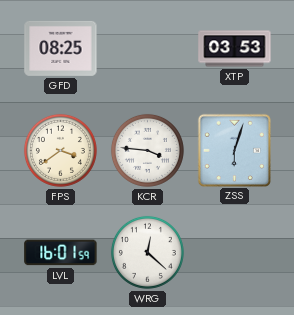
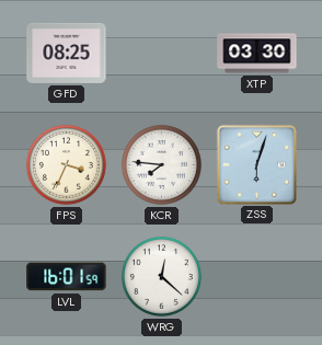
XTP: 03:53 -> 03:30
FPS: 3:39 -> 3:34
KCR: 3:46 -> 7:46
